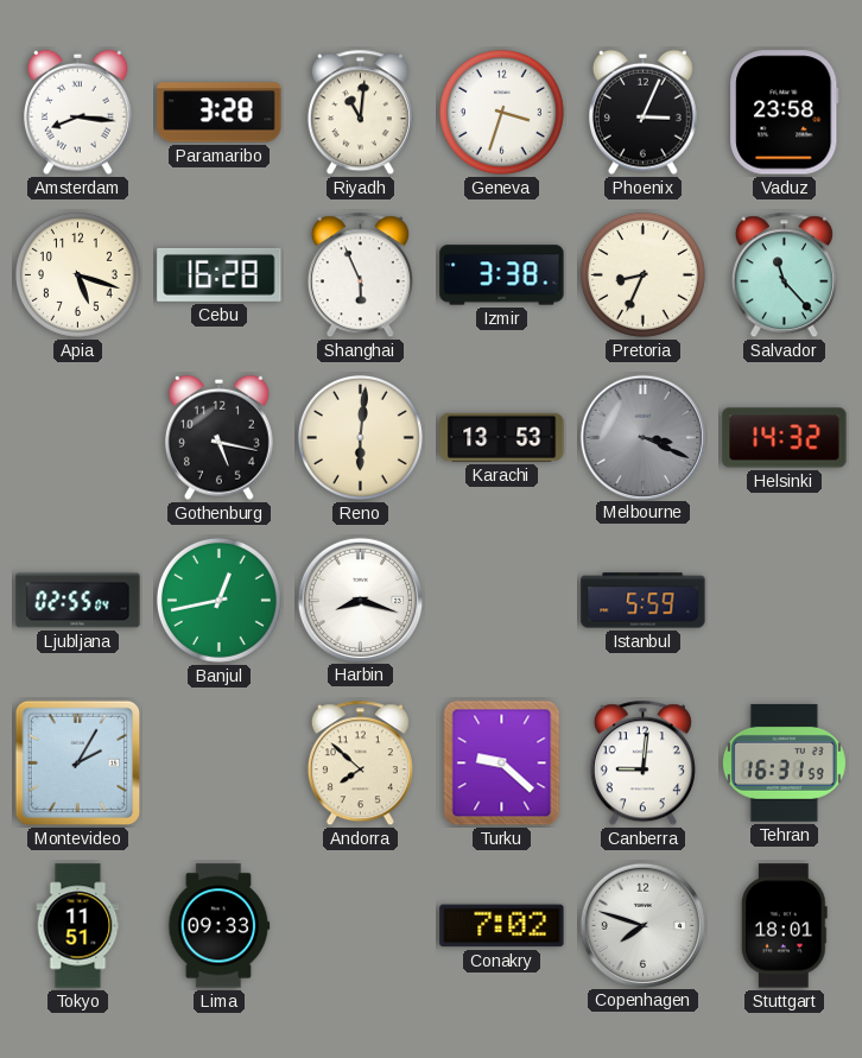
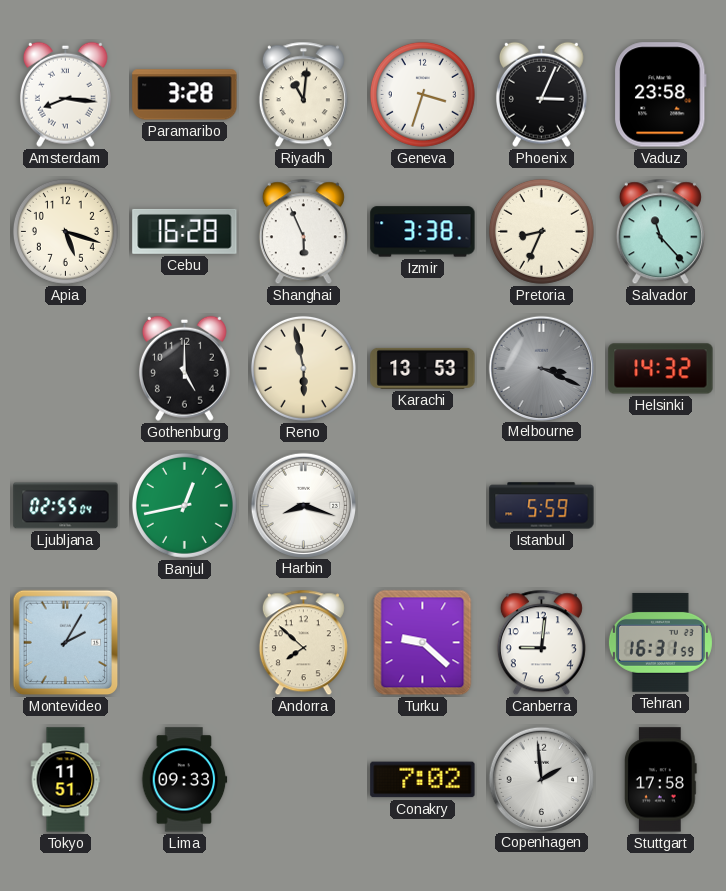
Gothenburg: 5:17 -> 5:00
Reno: 6:01 -> 5:58
Copenhagen: 7:48 -> 1:59
Stuttgart: 18:01 -> 17:58
